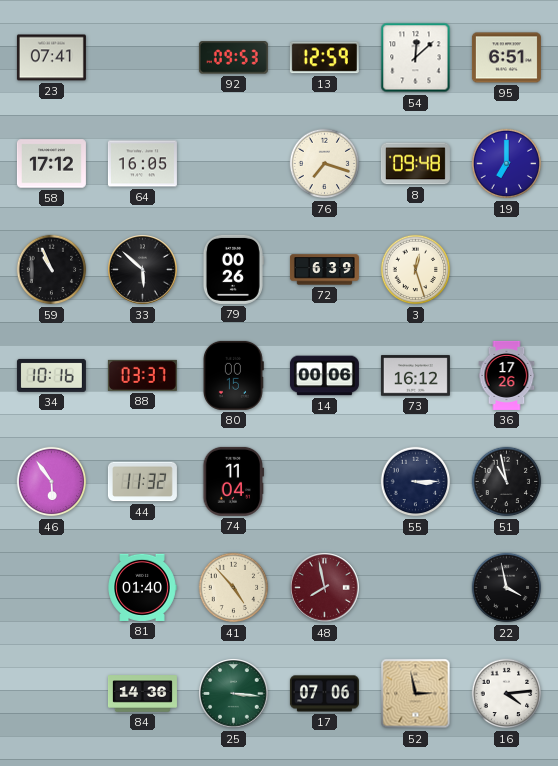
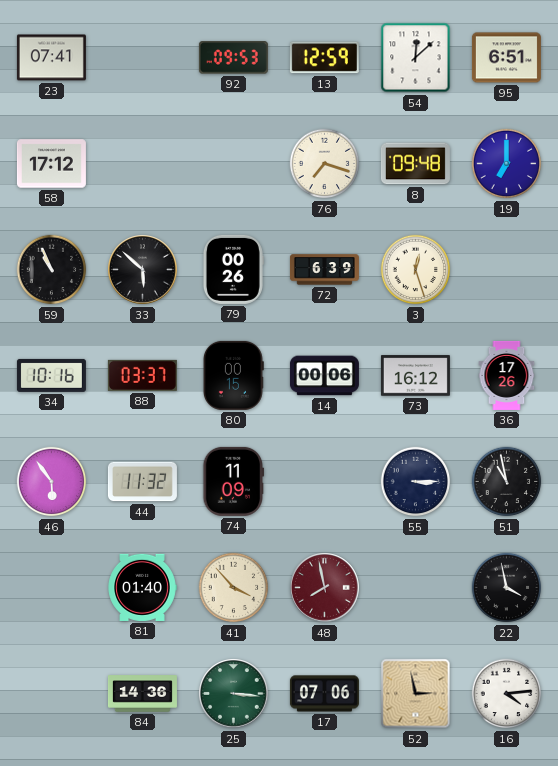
64: 16:05 -> none
74: 11:04 -> 11:09
41: 4:53 -> 3:53
